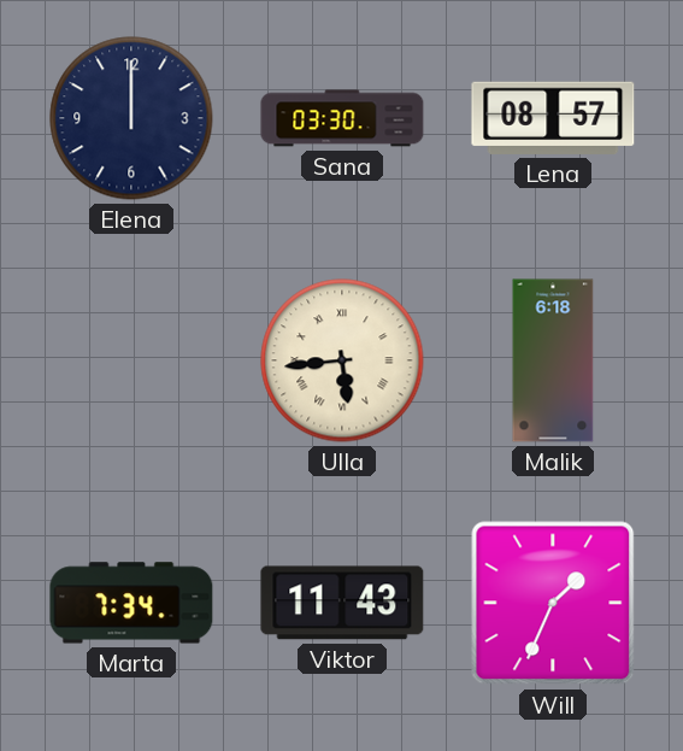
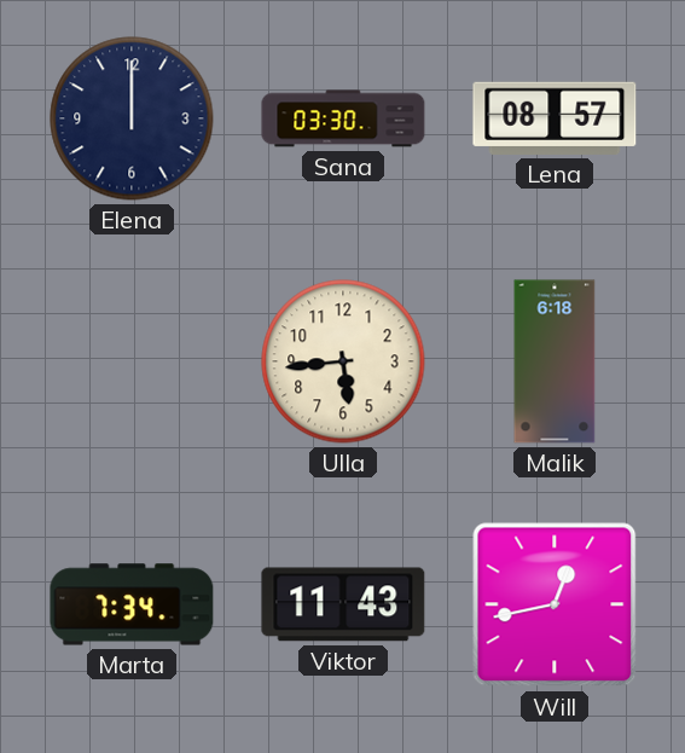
Ulla numerals: Roman -> Arabic
Will: 1:34 -> 12:43
